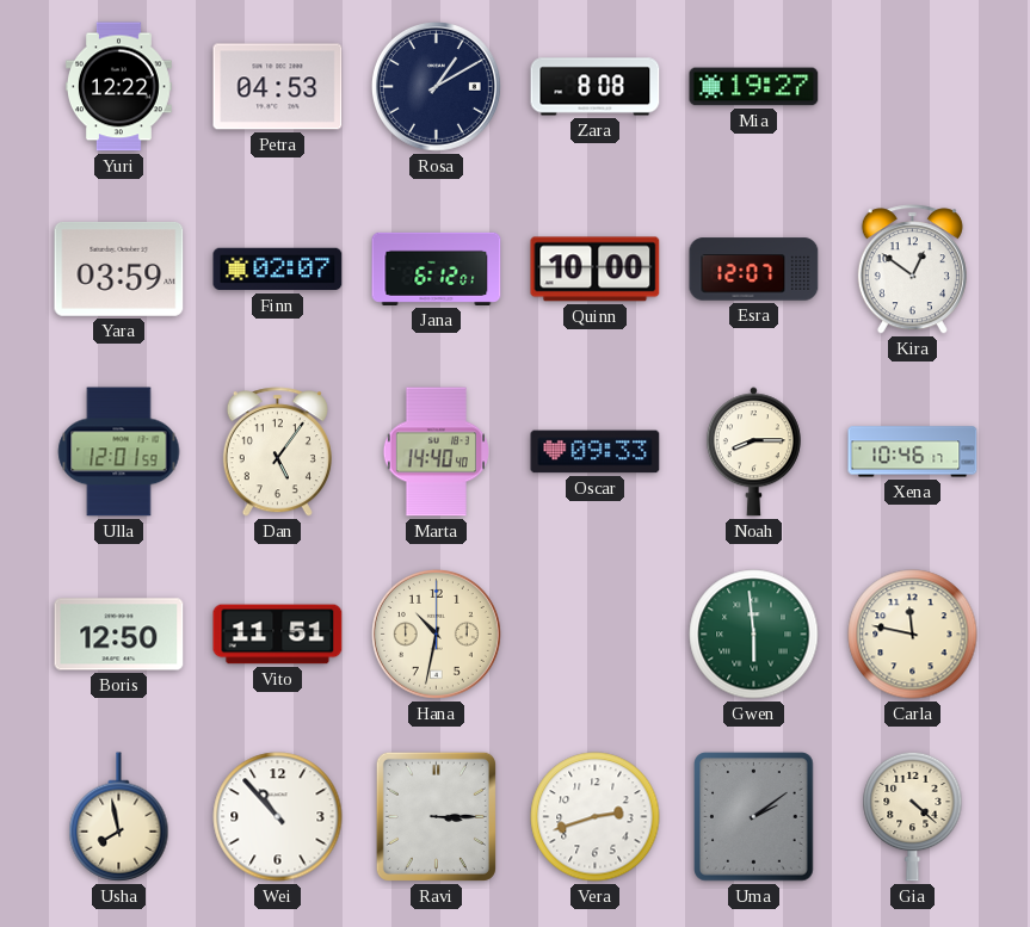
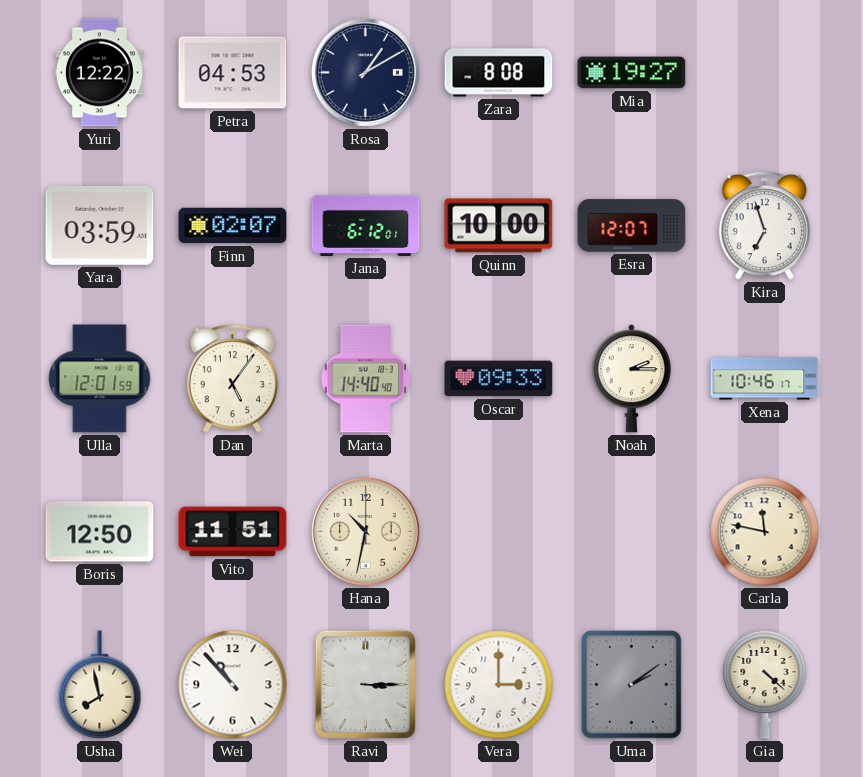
Kira: 12:51 -> 6:57
Noah: 8:15 -> 2:15
Gwen: 5:59 -> none
Vera: 2:42 -> 3:00
